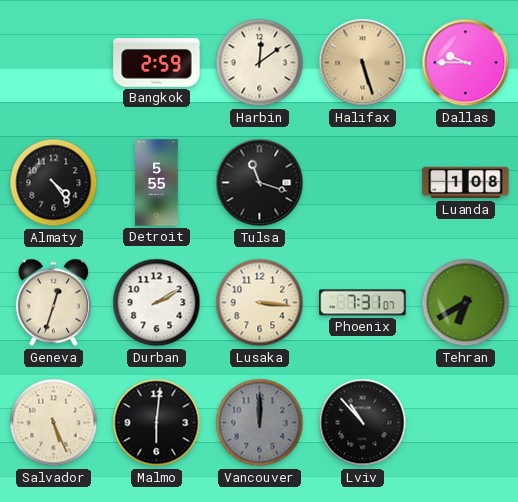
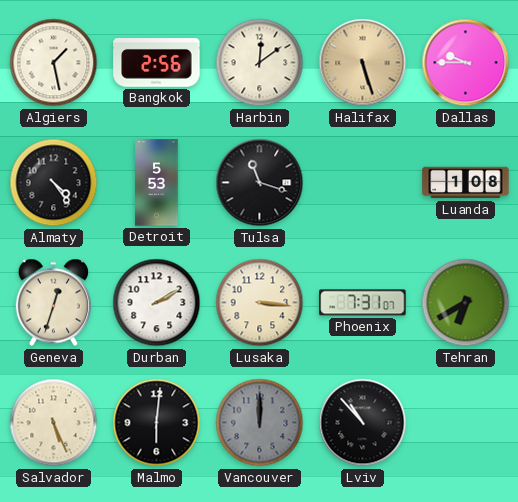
Algiers: none -> 1:28
Bangkok: 2:59 -> 2:56
Detroit: 5:55 -> 5:53
